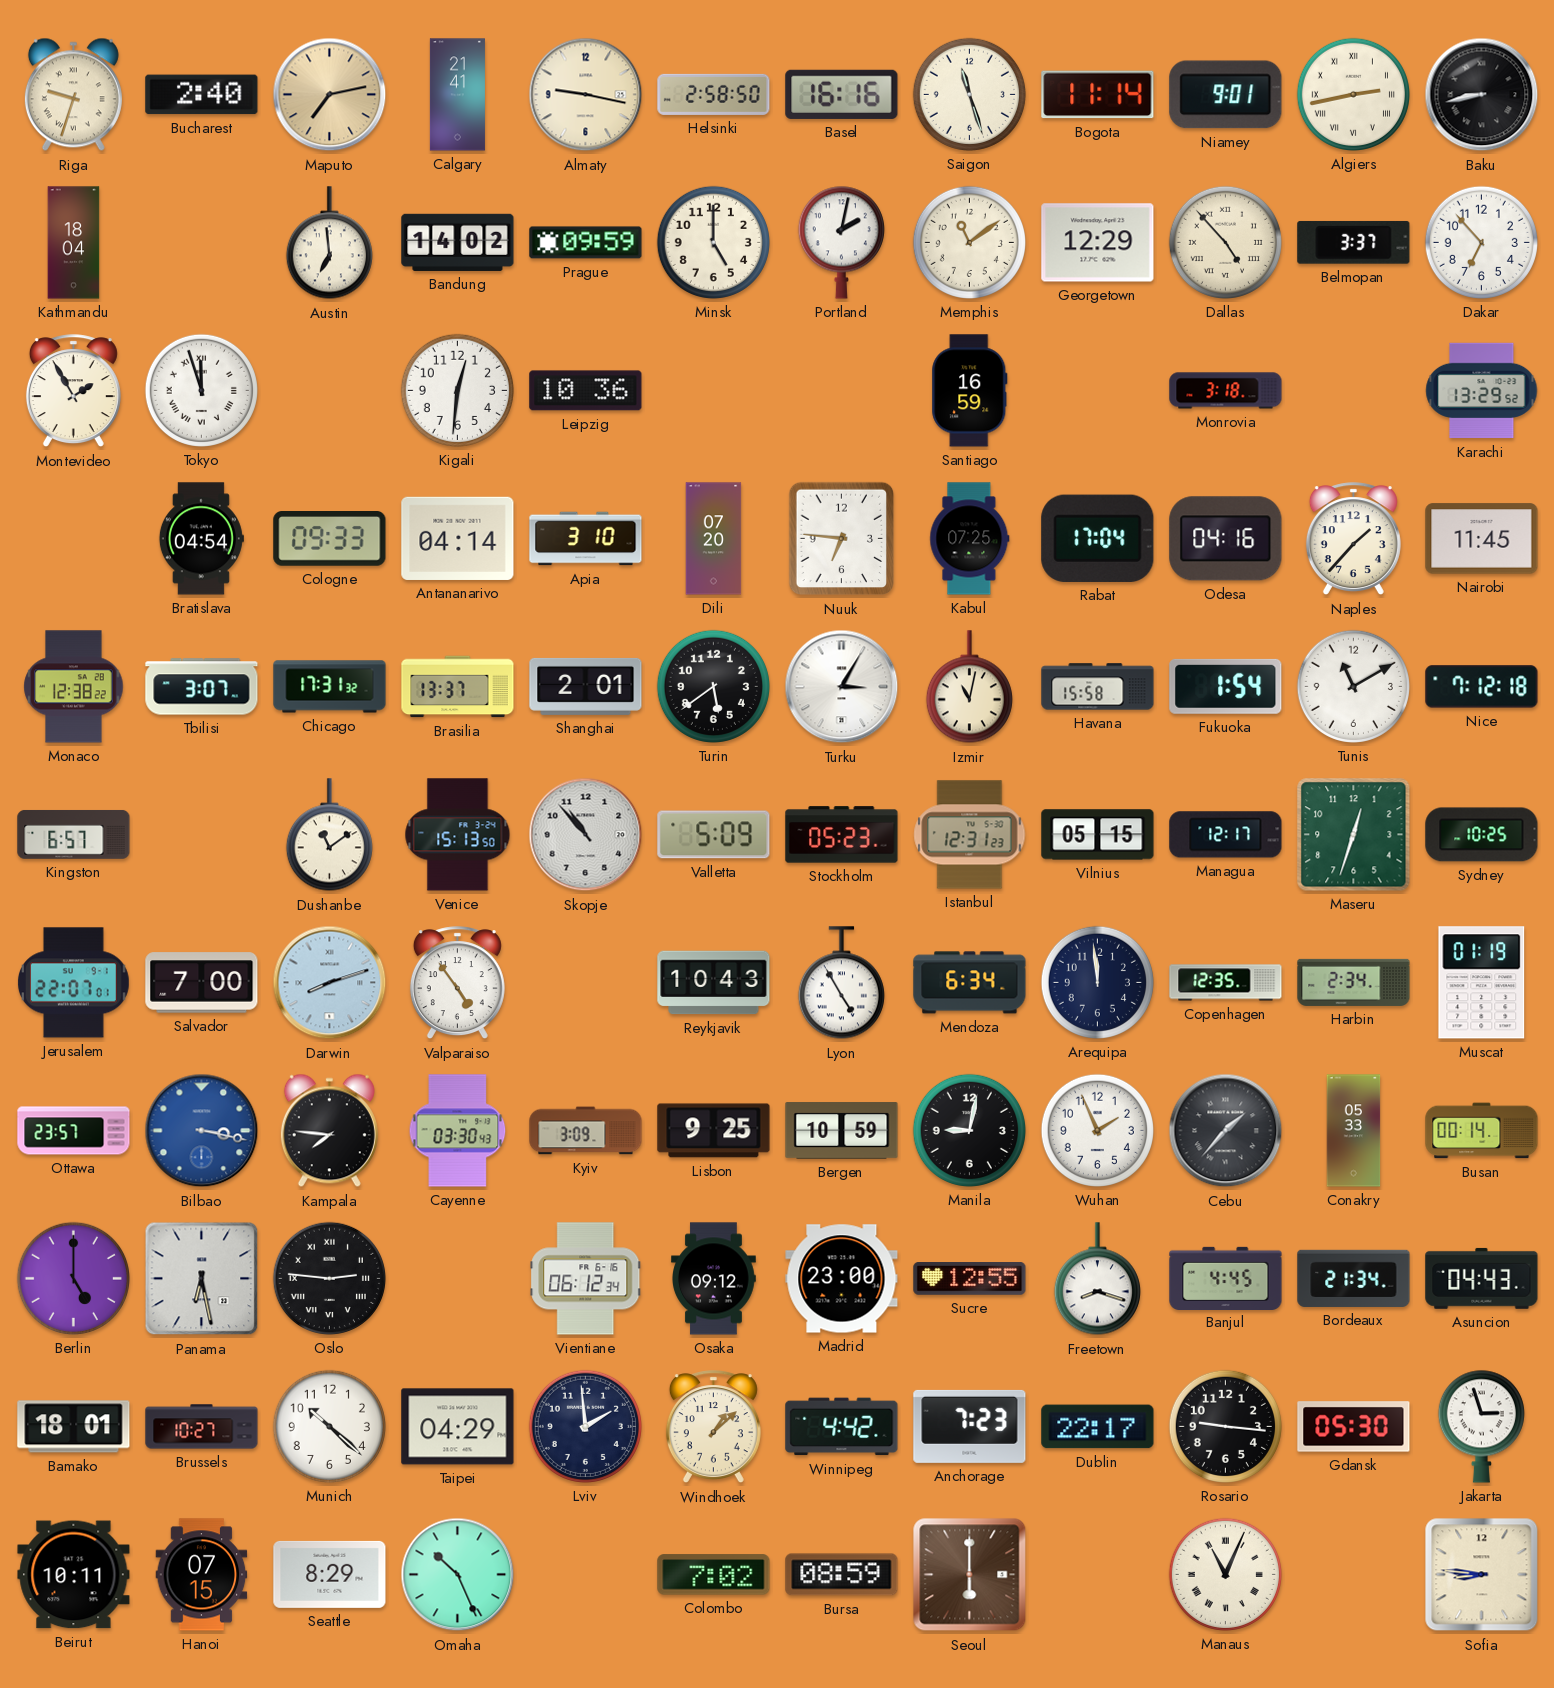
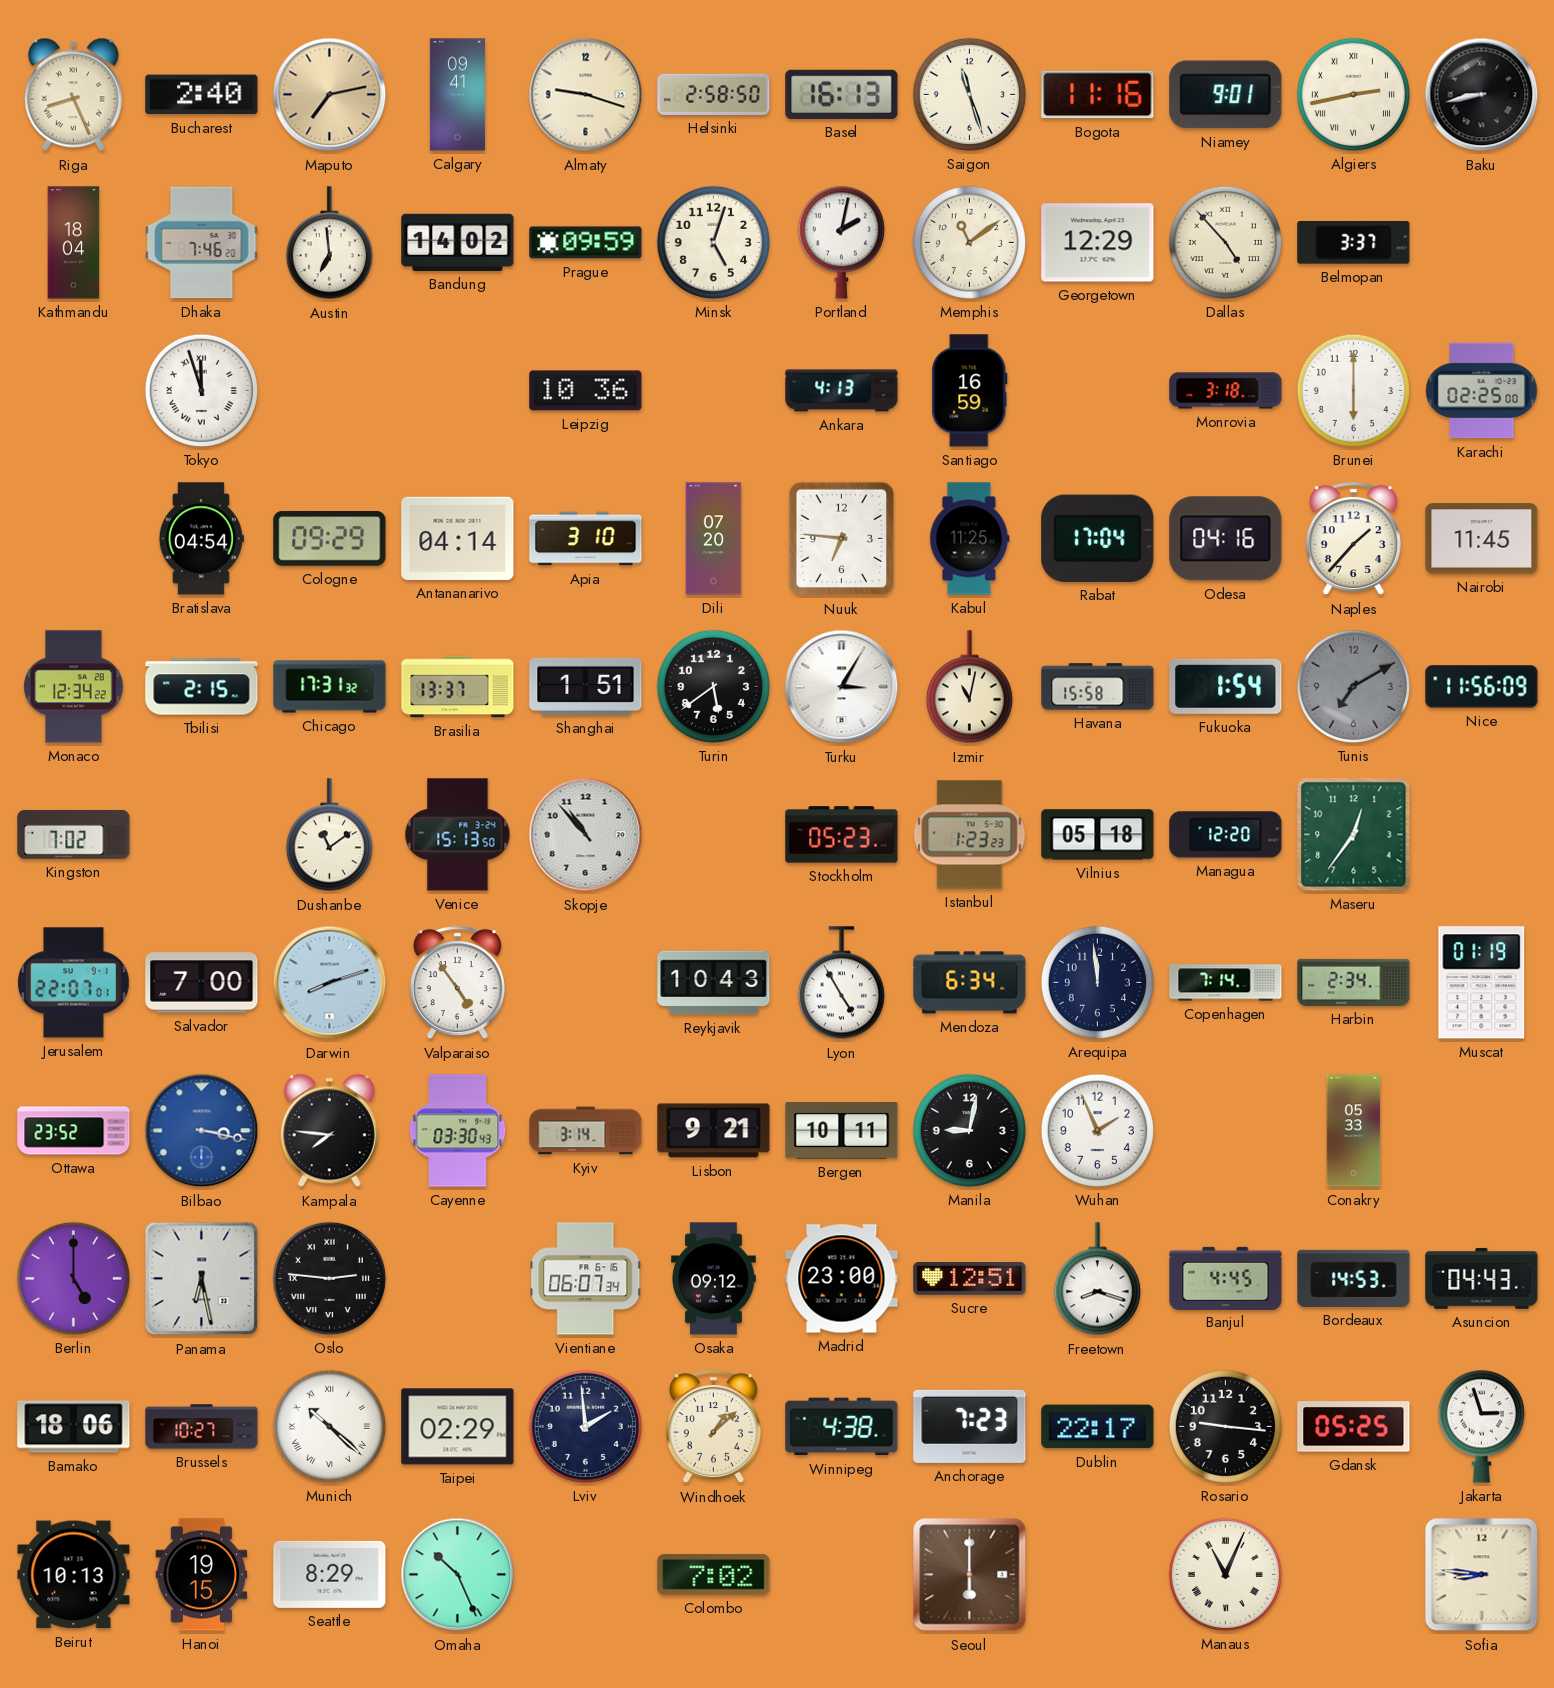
Riga: 9:33 -> 8:26
Calgary: 21:41 -> 09:41
Almaty: 9:17 -> 9:18
Basel: 16:16 -> 16:13
Bogota: 11:14 -> 11:16
Dhaka: none -> 7:46
Minsk: 5:00 -> 5:03
Dakar: 6:53 -> none
Montevideo: 1:55 -> none
Kigali: 12:31 -> none
Ankara: none -> 4:13
Brunei: none -> 6:00
Karachi: 13:29 -> 02:25
Cologne: 09:33 -> 09:29
Kabul: 07:25 -> 11:25
Monaco: 12:38 -> 12:34
Tbilisi: 3:07 -> 2:15
Shanghai: 2:01 -> 1:51
Tunis: 11:10 -> 7:10
Tunis dial: white -> grey
Nice: 7:12 -> 11:56
Kingston: 6:57 -> 7:02
Valletta: 5:09 -> none
Istanbul: 12:31 -> 1:23
Vilnius: 05:15 -> 05:18
Managua: 12:17 -> 12:20
Maseru: 12:33 -> 12:36
Sydney: 10:25 -> none
Copenhagen: 12:35 -> 7:14
Ottawa: 23:57 -> 23:52
Kyiv: 3:09 -> 3:14
Lisbon: 9:25 -> 9:21
Bergen: 10:59 -> 10:11
Cebu: 1:37 -> none
Busan: 00:14 -> none
Vientiane: 06:12 -> 06:07
Sucre: 12:55 -> 12:51
Bordeaux: 21:34 -> 14:53
Bamako: 18:01 -> 18:06
Munich numerals: Arabic -> Roman
Taipei: 04:29 -> 02:29
Winnipeg: 4:42 -> 4:38
Gdansk: 05:30 -> 05:25
Beirut: 10:11 -> 10:13
Hanoi: 07:15 -> 19:15
Bursa: 08:59 -> none
